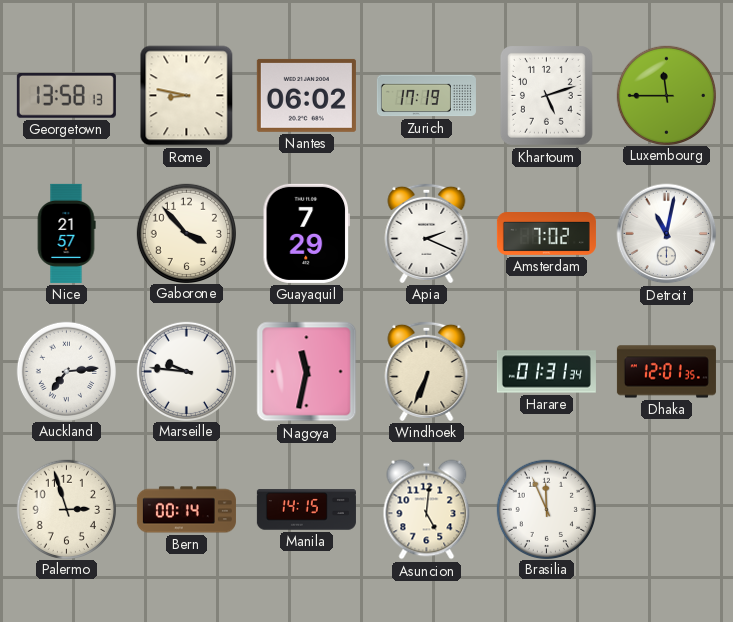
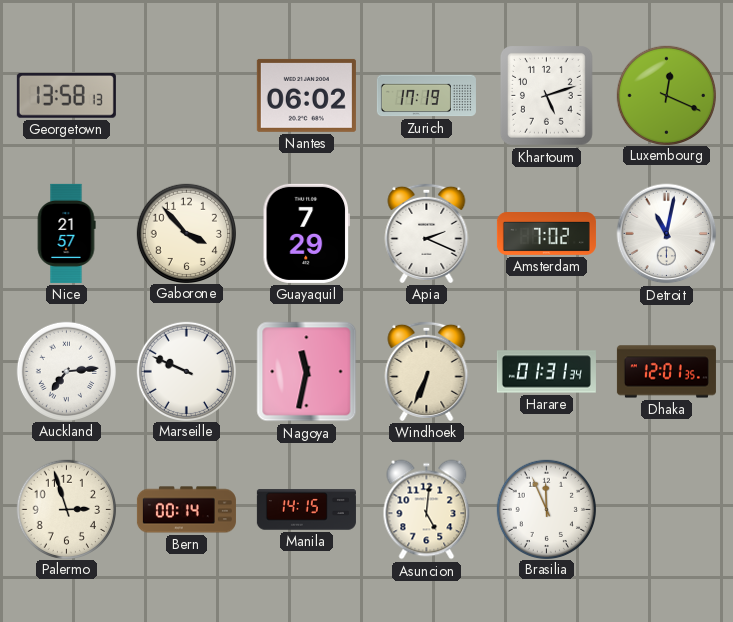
Rome: 8:47 -> none
Luxembourg: 11:45 -> 12:19
Marseille: 9:46 -> 9:49
